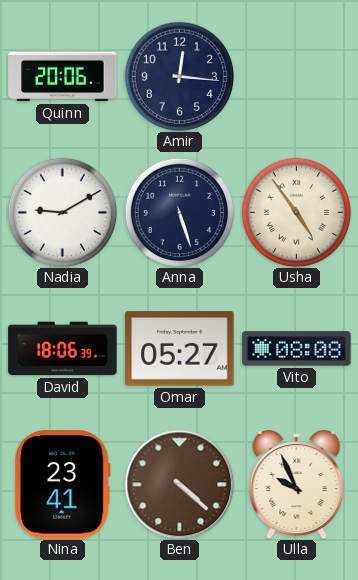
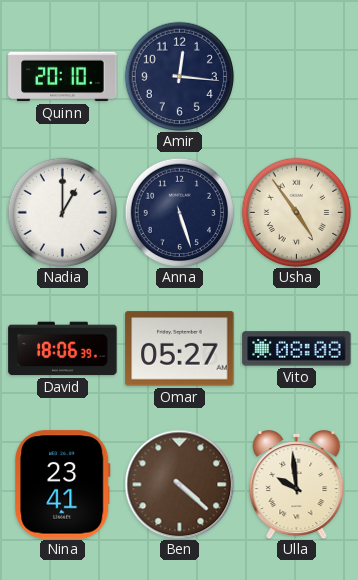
Quinn: 20:06 -> 20:10
Nadia: 9:10 -> 1:00
Ulla: 9:56 -> 9:59
